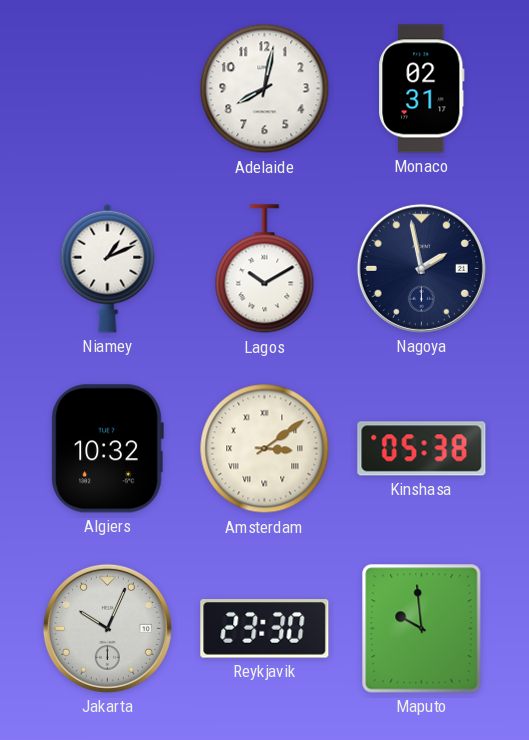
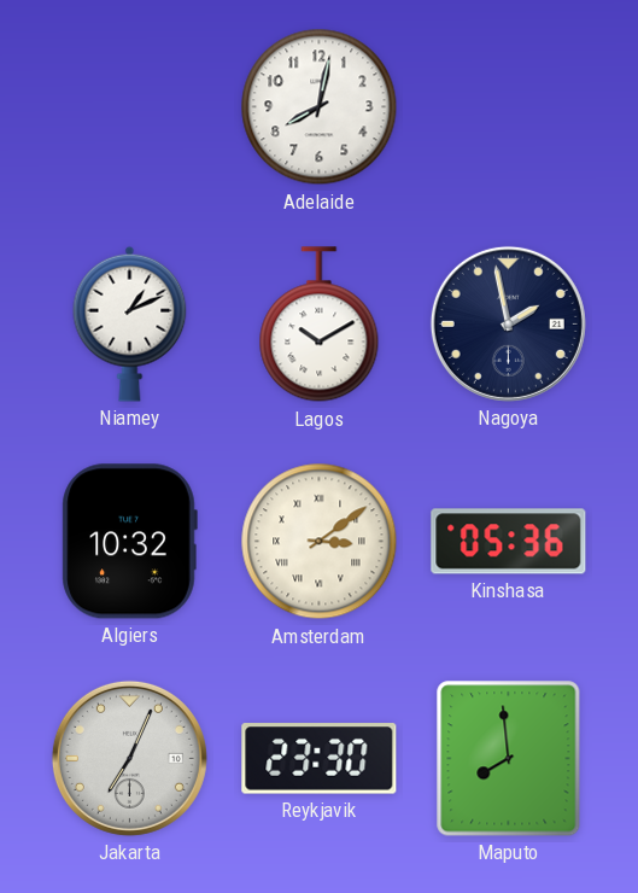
Monaco: 02:31 -> none
Kinshasa: 05:38 -> 05:36
Jakarta: 10:04 -> 7:04
Maputo: 9:59 -> 7:59
